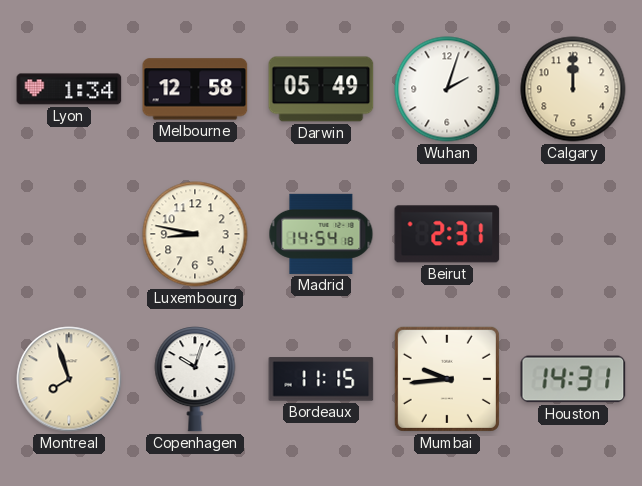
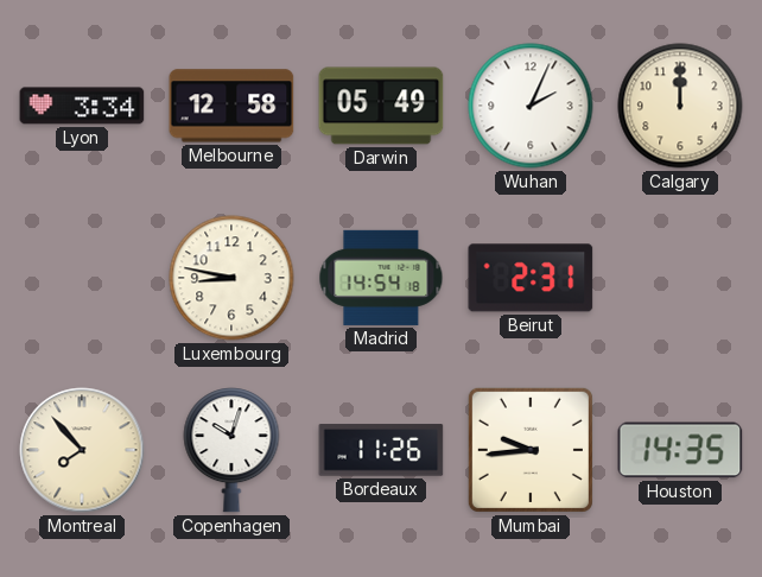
Lyon: 1:34 -> 3:34
Wuhan: 2:03 -> 2:04
Montreal: 7:57 -> 7:53
Bordeaux: 11:15 -> 11:26
Houston: 14:31 -> 14:35
